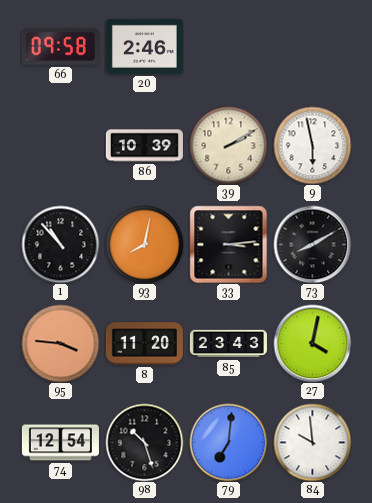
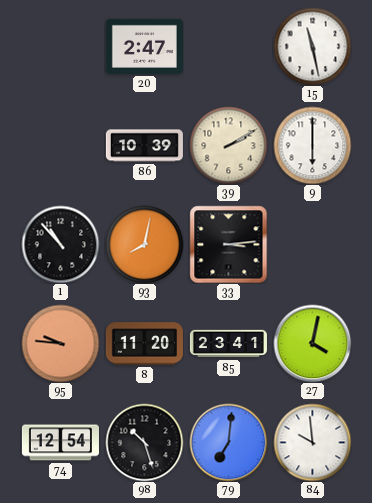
66: 09:58 -> none
20: 2:46 -> 2:47
15: none -> 11:28
9: 5:58 -> 6:00
73: 8:10 -> none
95: 3:46 -> 9:46
85: 23:43 -> 23:41
